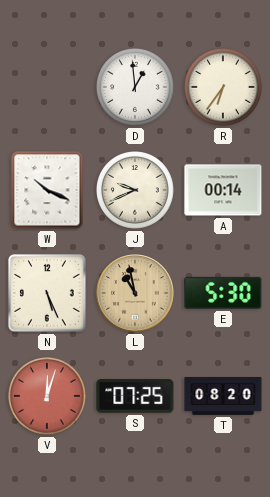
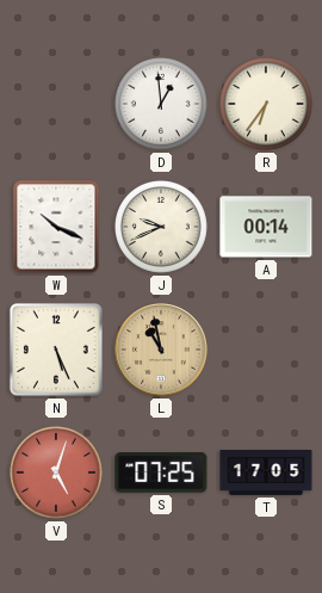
E: 5:30 -> none
V: 12:03 -> 5:03
T: 08:20 -> 17:05
